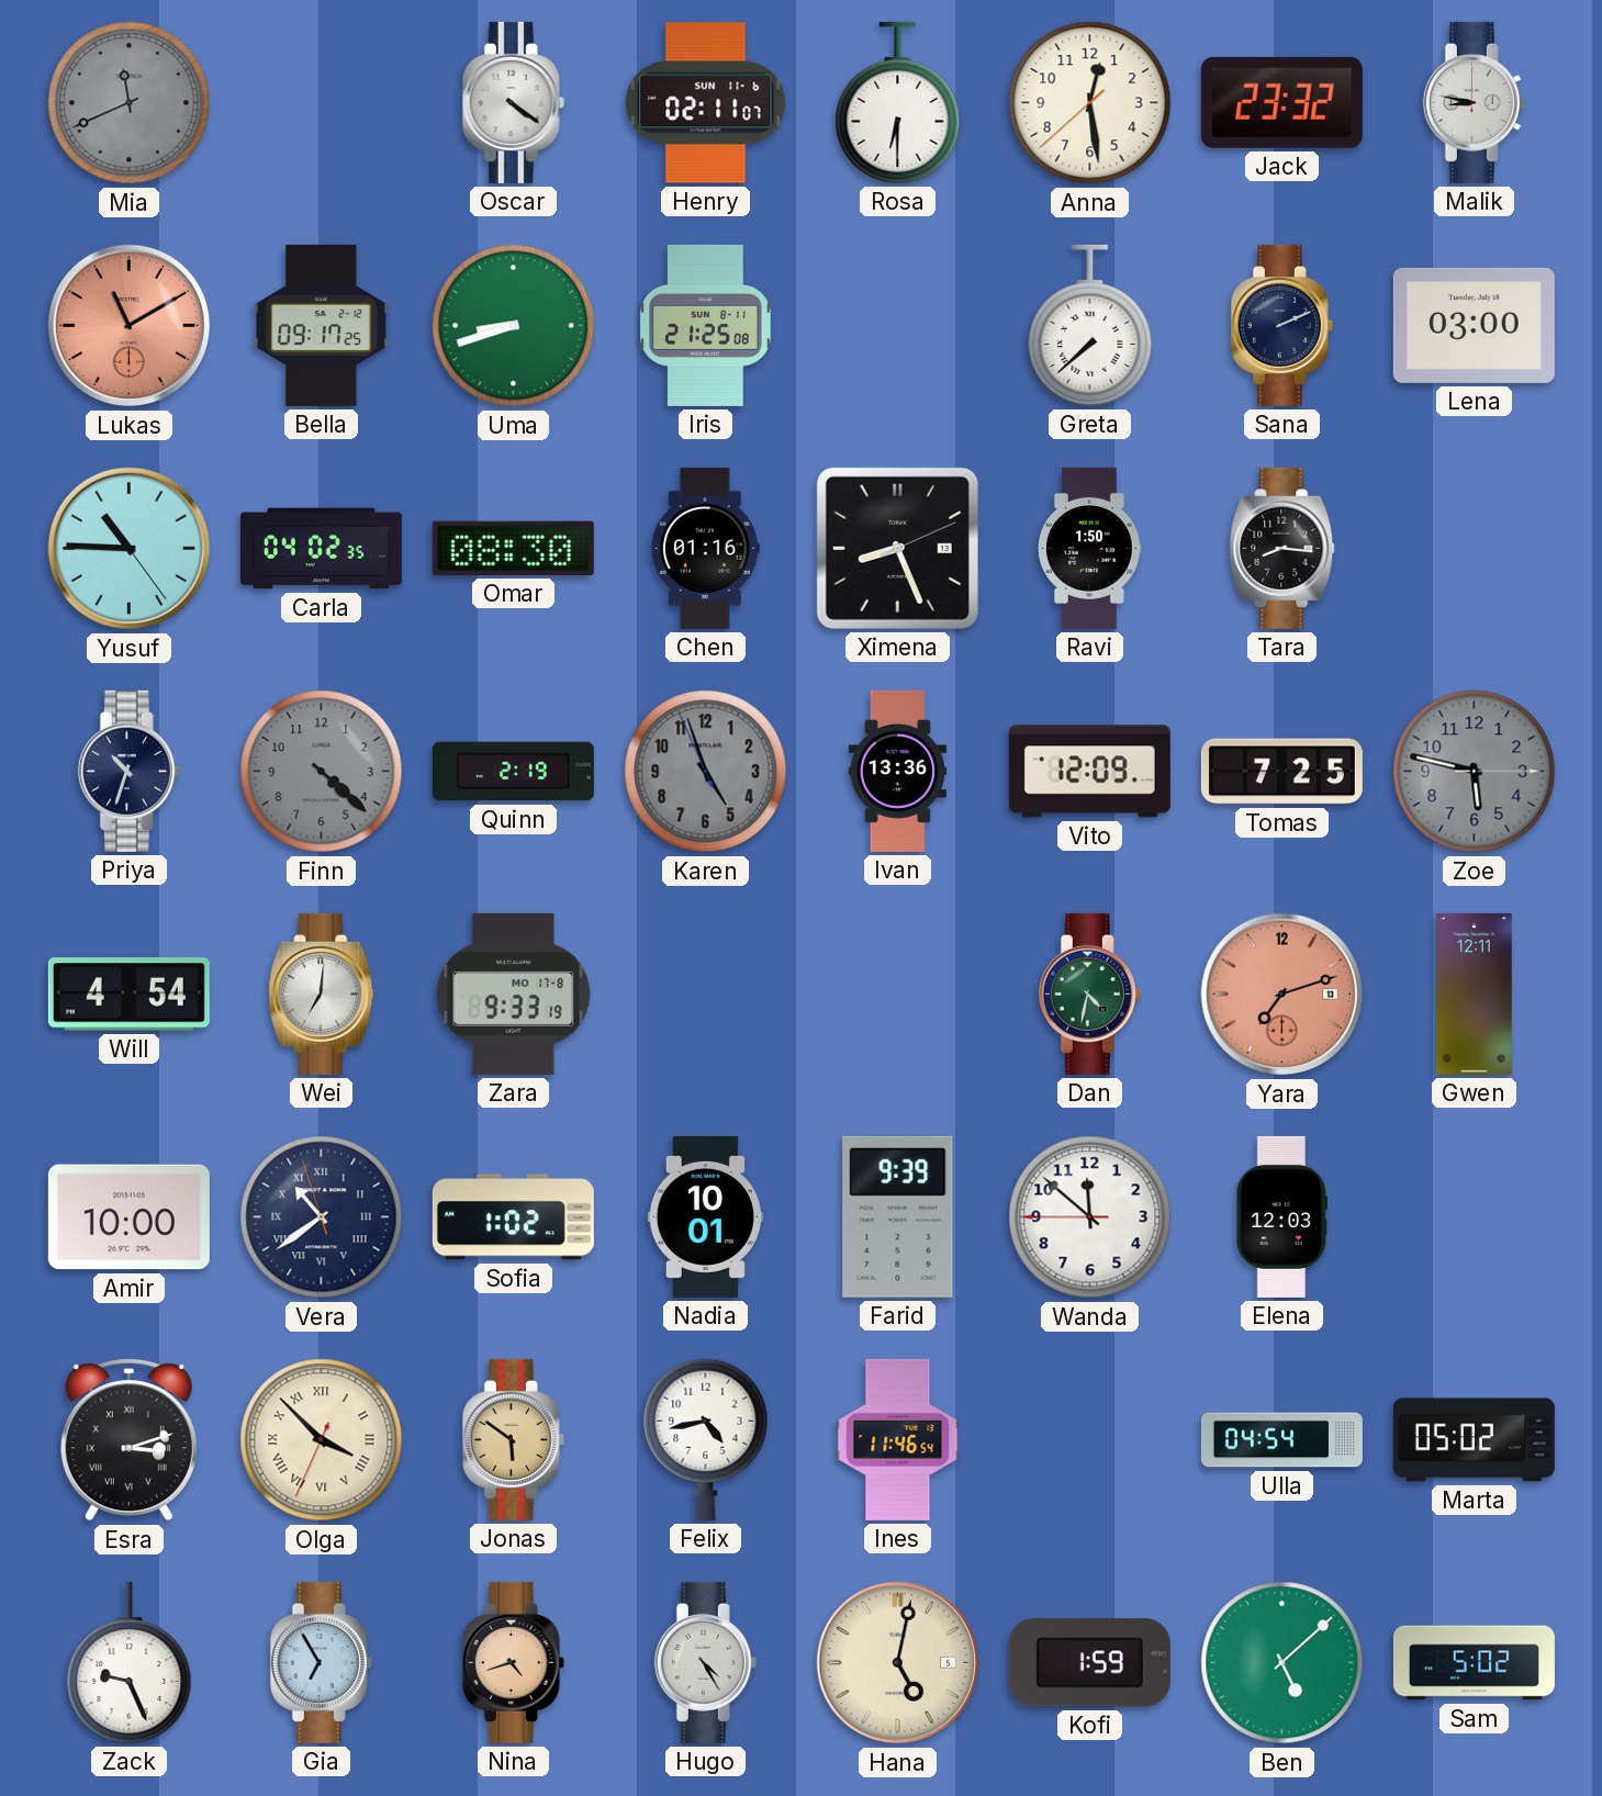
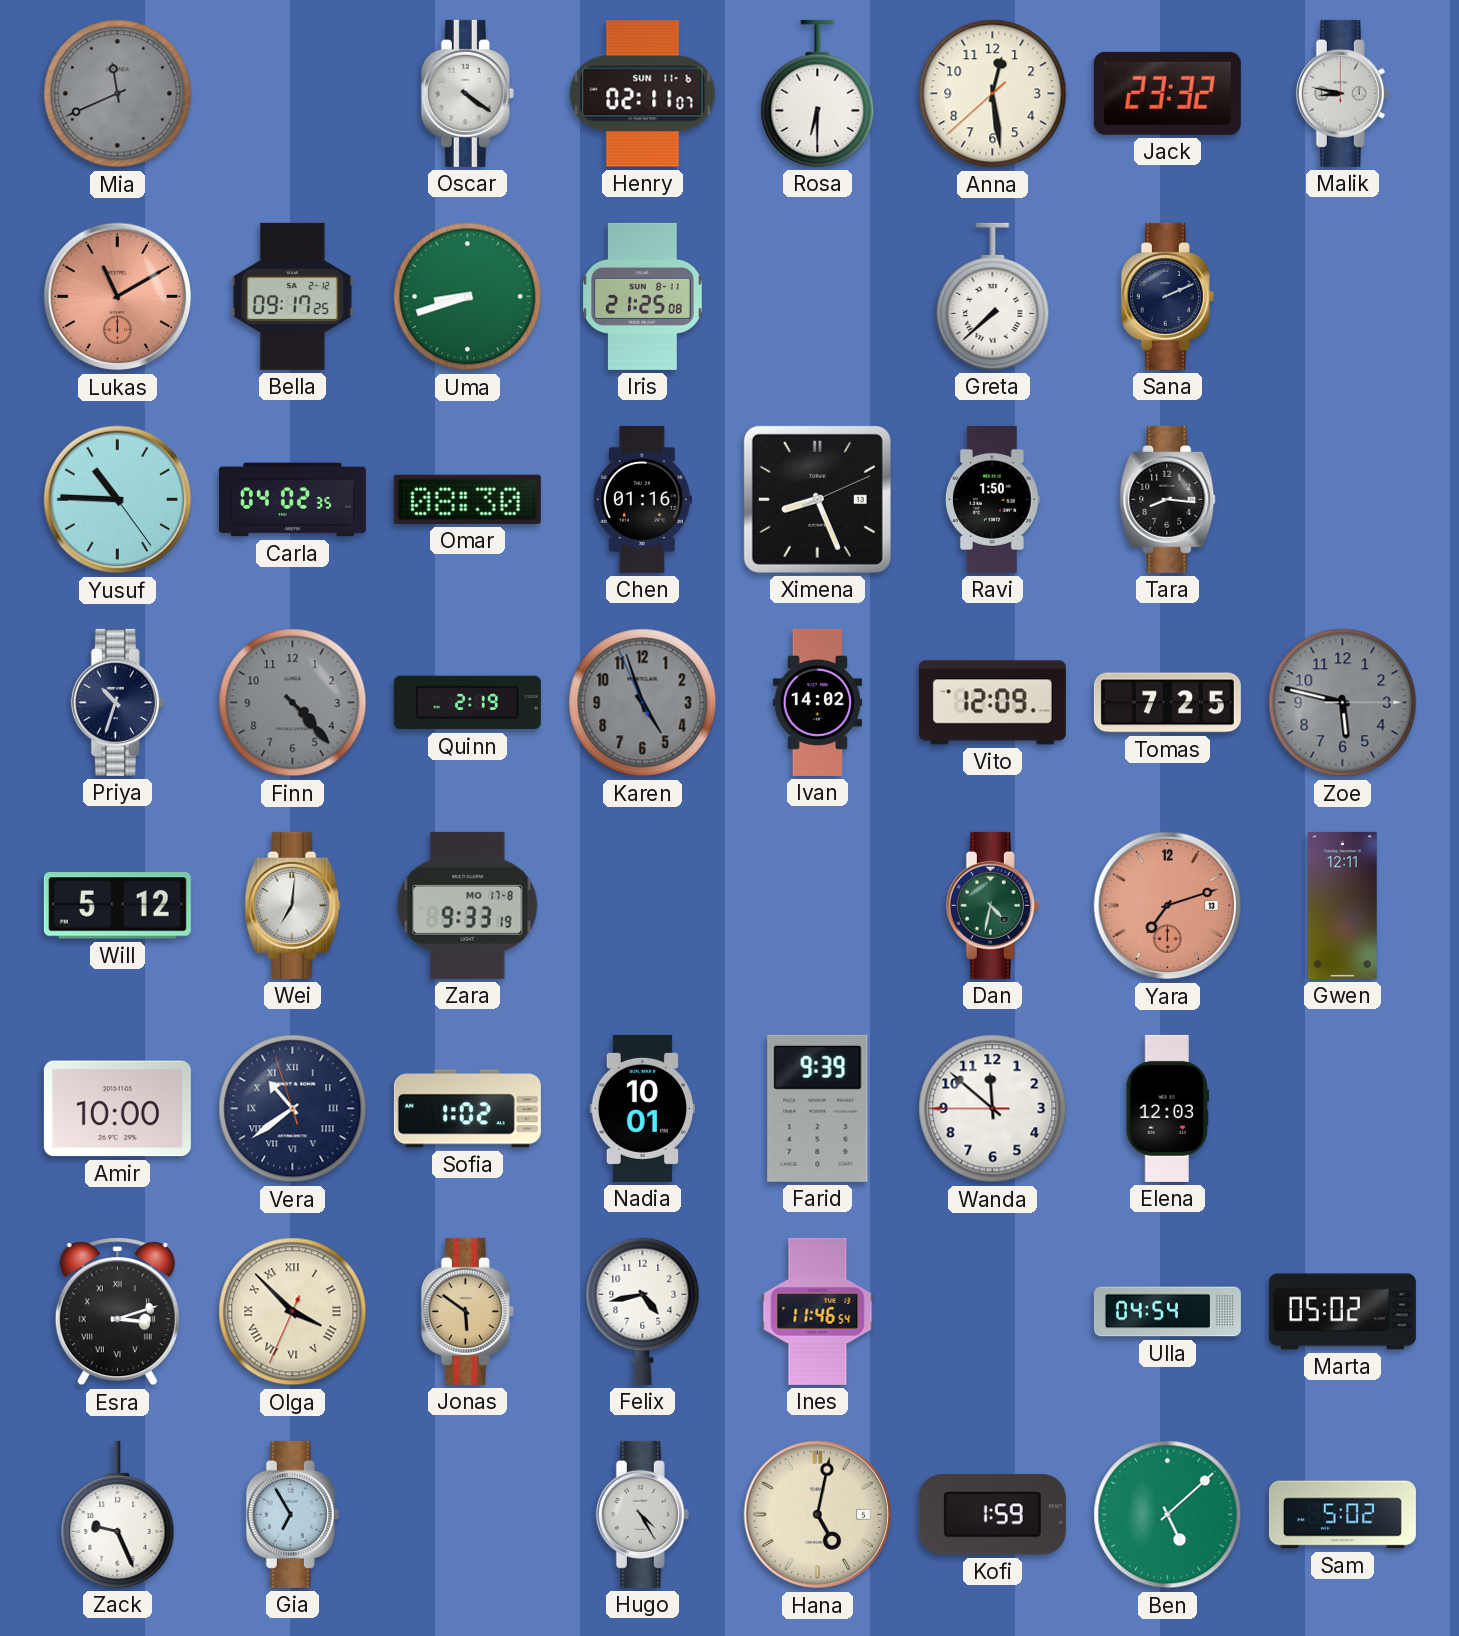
Lena: 03:00 -> none
Finn: 4:22 -> 4:23
Ivan: 13:36 -> 14:02
Will: 4:54 -> 5:12
Nina: 4:42 -> none
